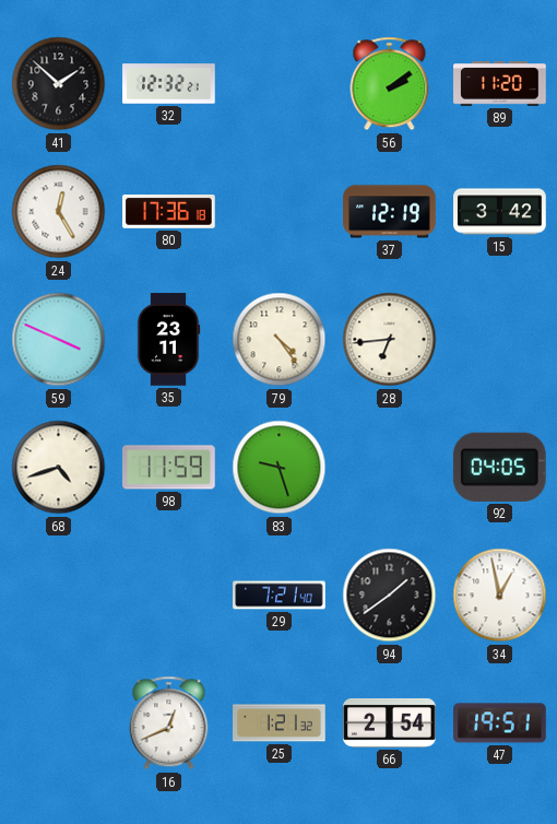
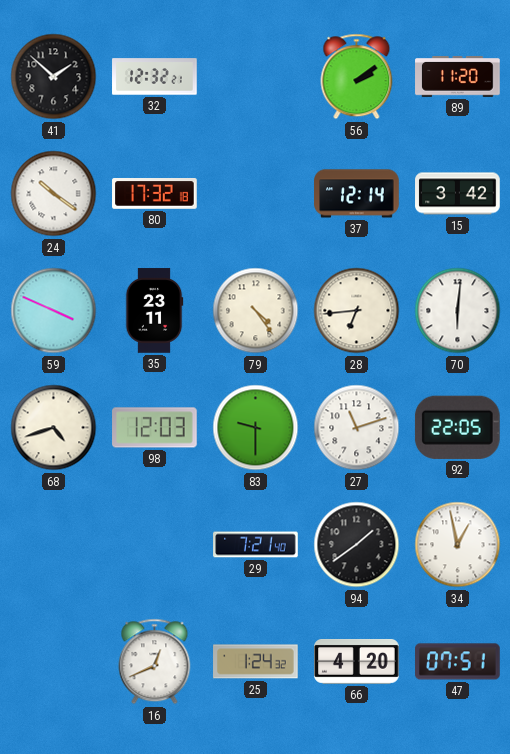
24: 12:25 -> 10:21
80: 17:36 -> 17:32
37: 12:19 -> 12:14
70: none -> 6:01
98: 11:59 -> 12:03
83: 9:27 -> 9:30
27: none -> 11:12
92: 04:05 -> 22:05
25: 1:21 -> 1:24
66: 2:54 -> 4:20
47: 19:51 -> 07:51
